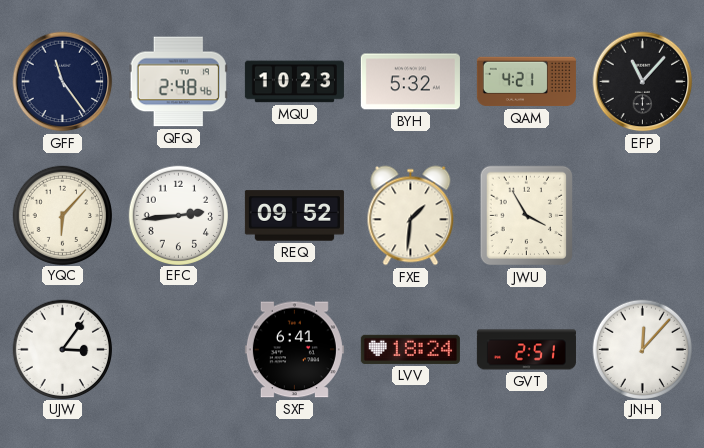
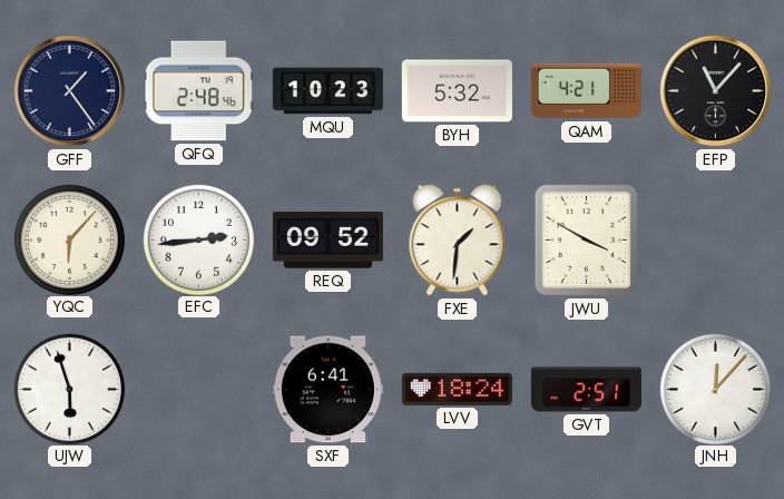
GFF: 11:24 -> 1:24
JWU: 3:55 -> 3:50
UJW: 3:06 -> 5:57
